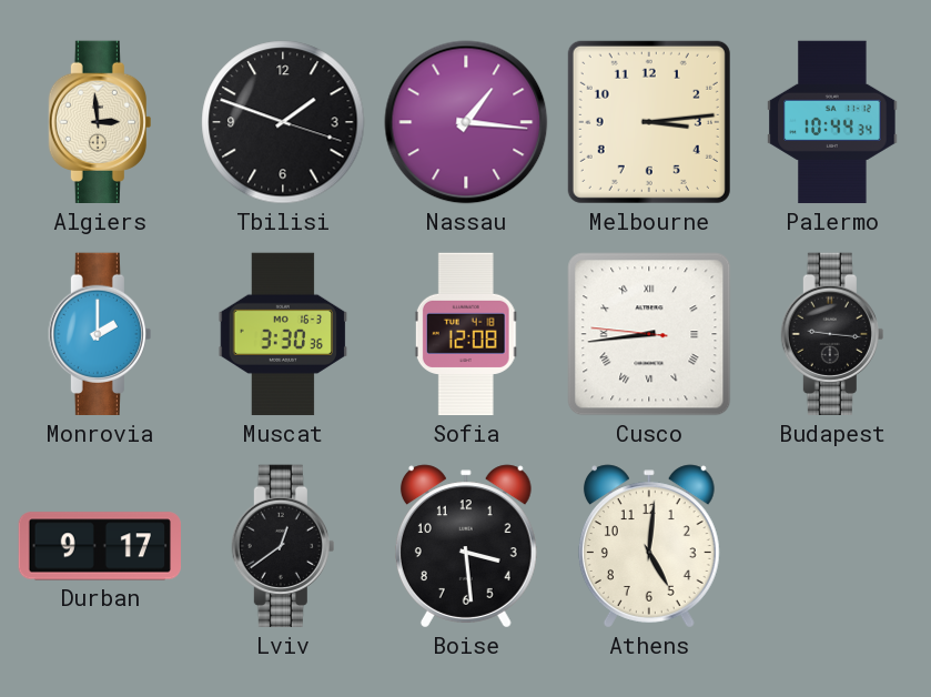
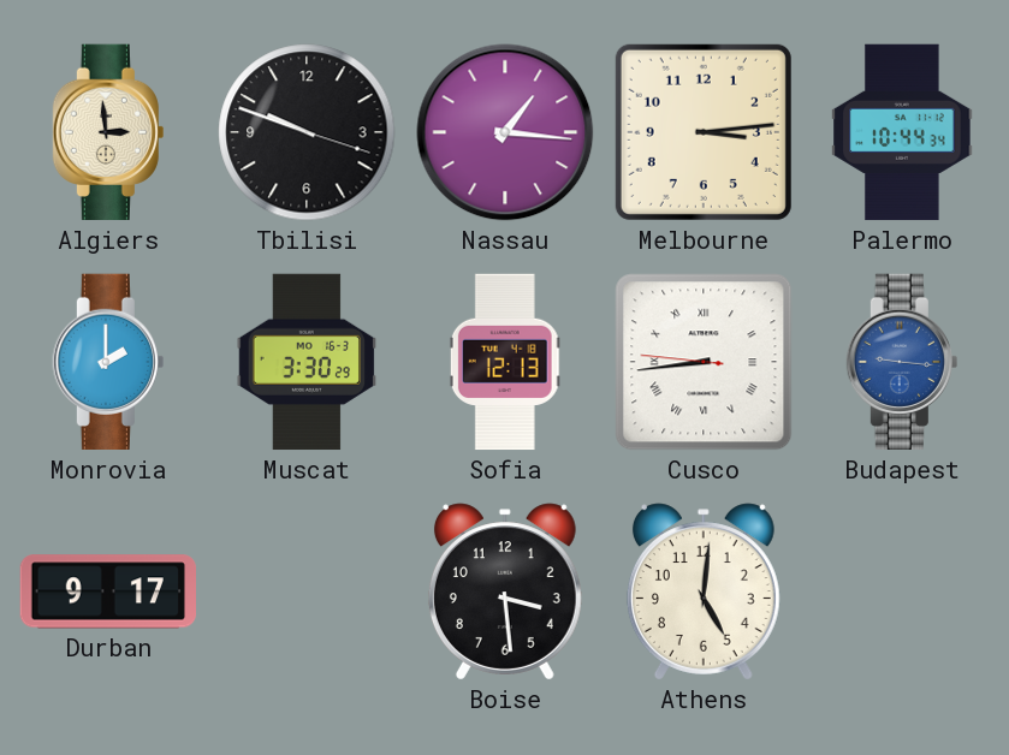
Tbilisi: 1:48 -> 9:48
Muscat: 3:30:36 -> 3:30:29
Sofia: 12:08 -> 12:13
Budapest dial: black -> blue
Lviv: 12:39 -> none
